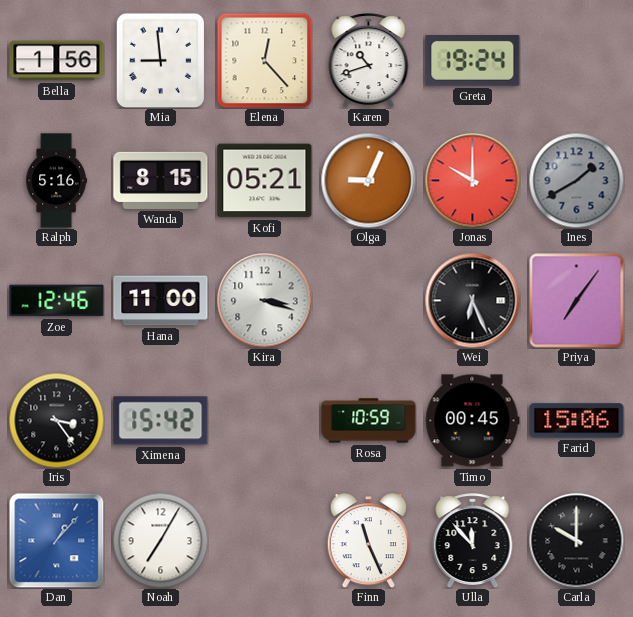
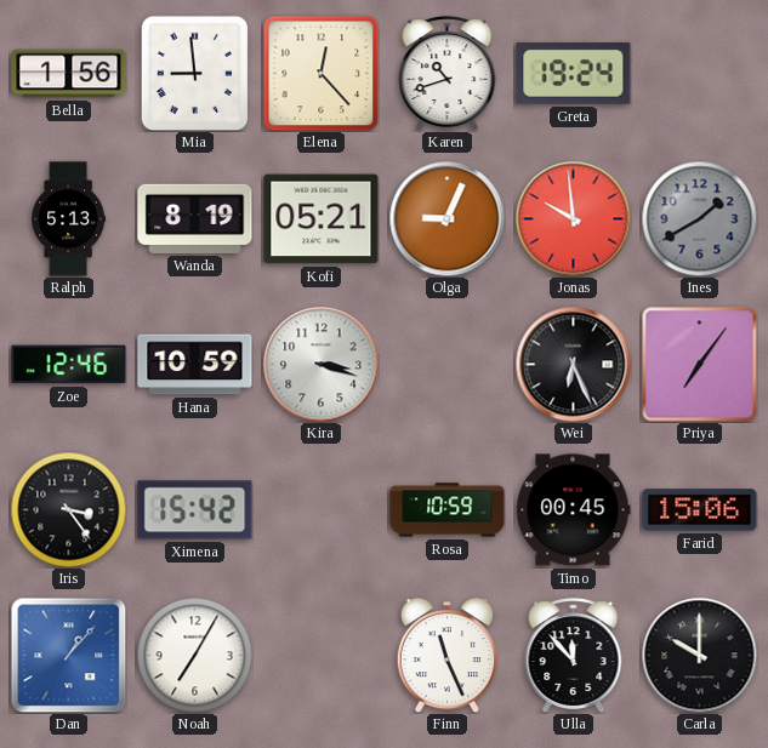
Ralph: 5:16 -> 5:13
Wanda: 8:15 -> 8:19
Jonas: 10:00 -> 9:59
Hana: 11:00 -> 10:59
